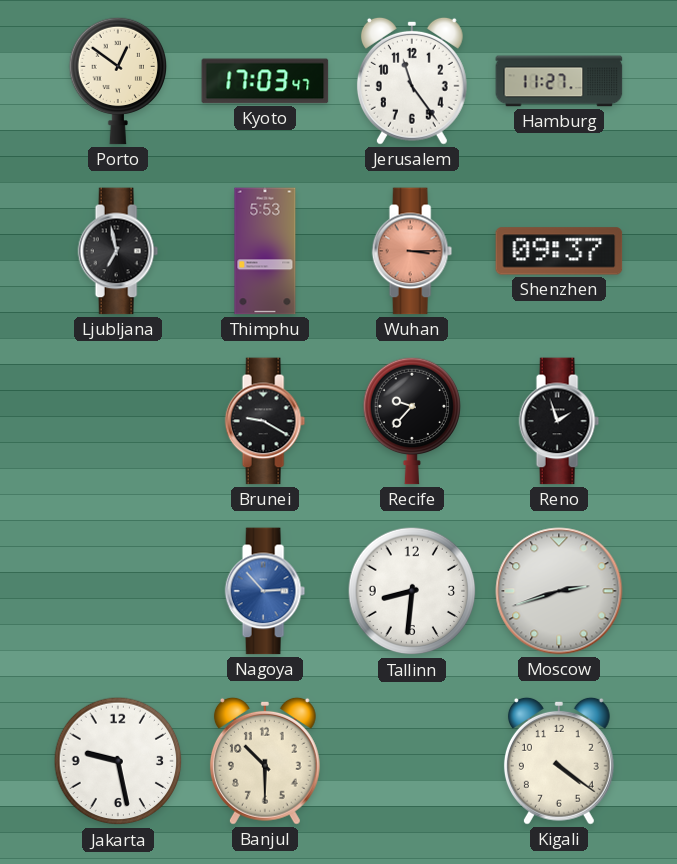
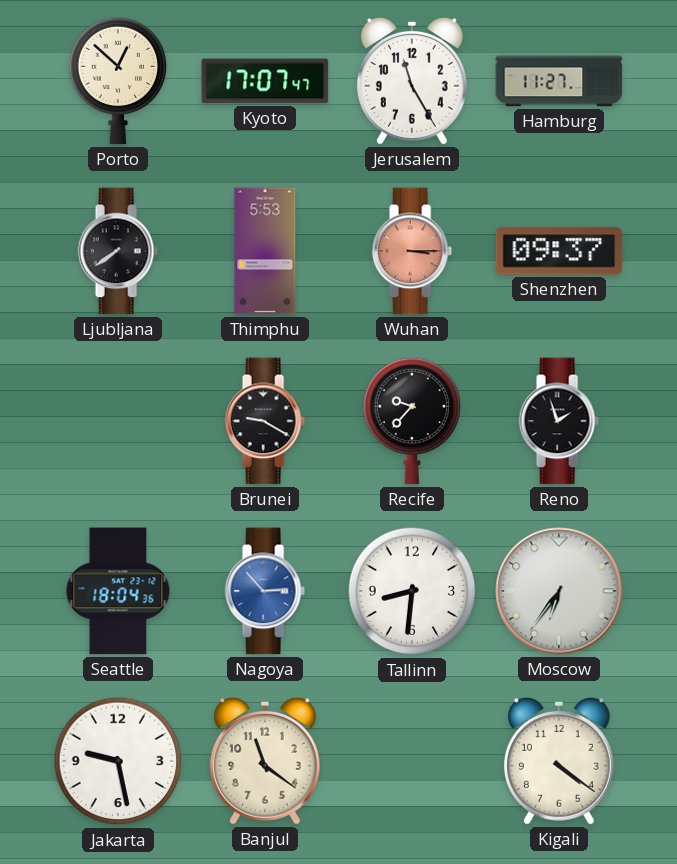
Porto: 12:51 -> 12:52
Kyoto: 17:03 -> 17:07
Jerusalem: 11:24 -> 11:25
Ljubljana: 6:58 -> 7:39
Seattle: none -> 18:04
Moscow: 2:42 -> 6:36
Banjul: 10:30 -> 11:21
